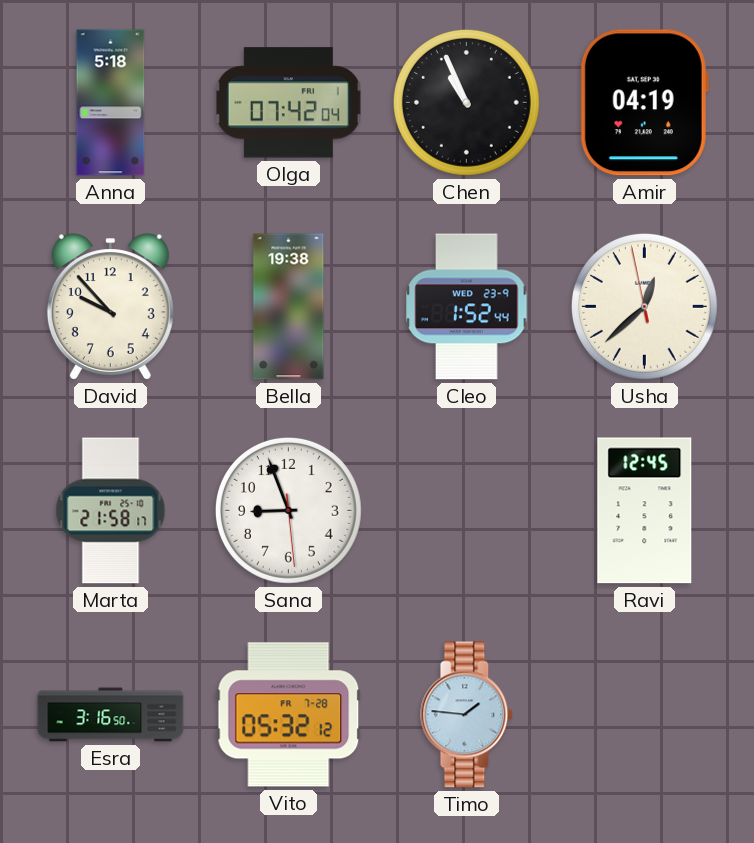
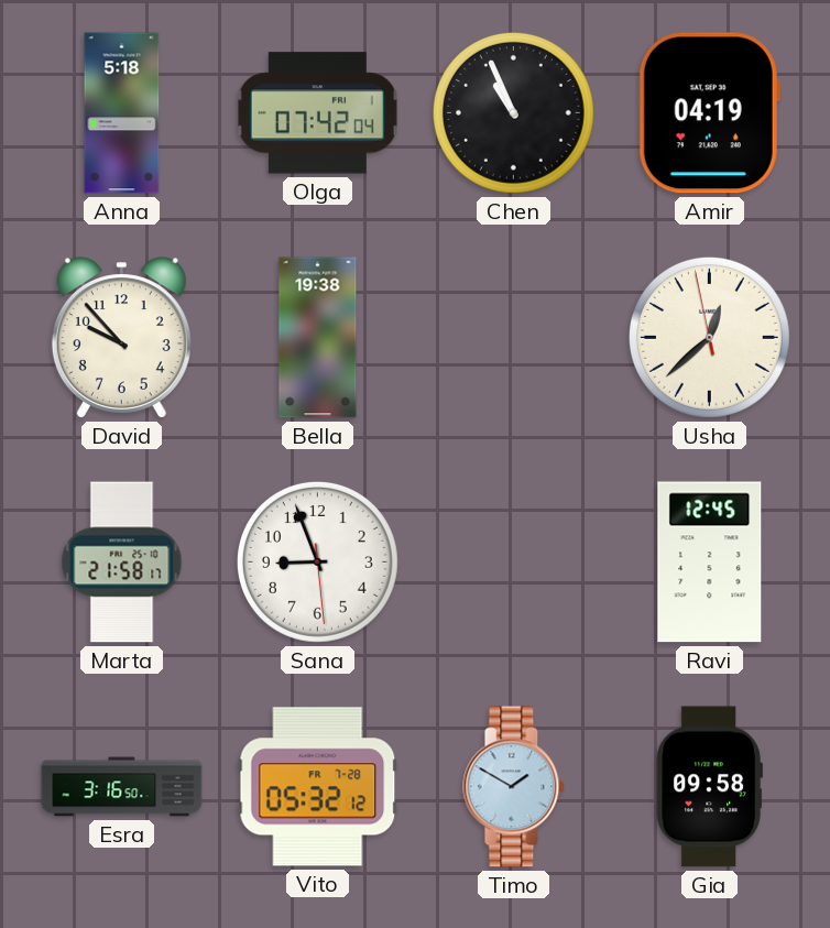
Cleo: 1:52 -> none
Timo: 1:46 -> 1:50
Gia: none -> 09:58
